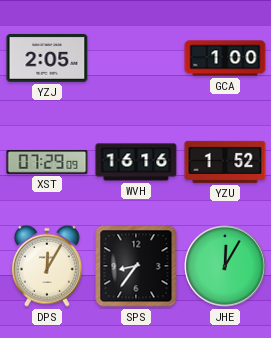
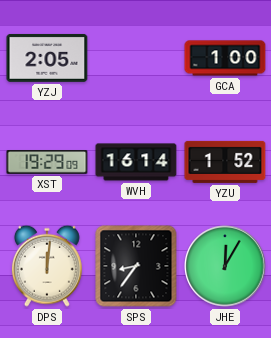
XST: 07:29 -> 19:29
WVH: 16:16 -> 16:14
DPS: 12:05 -> 12:01
